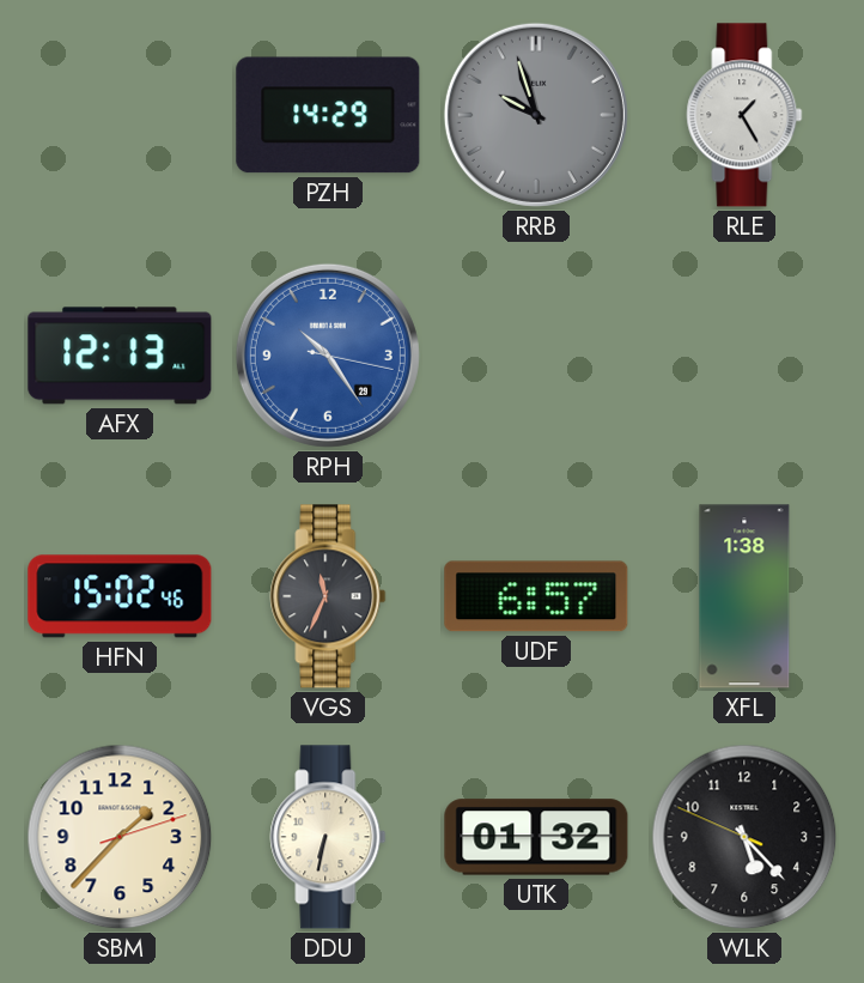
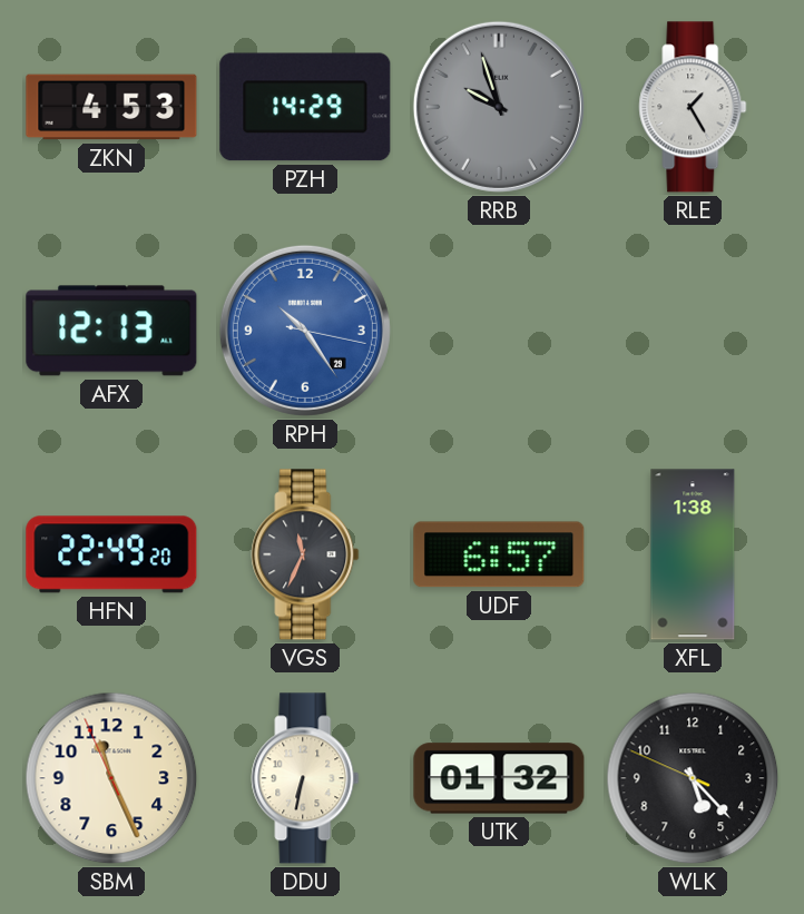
ZKN: none -> 4:53
HFN: 15:02 -> 22:49
SBM: 1:37 -> 11:25
